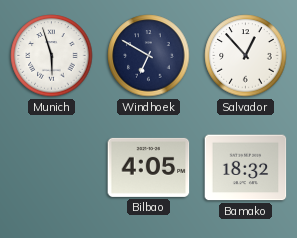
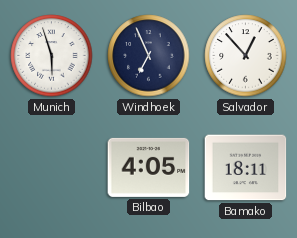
Windhoek: 6:50 -> 6:56
Bamako: 18:32 -> 18:11
